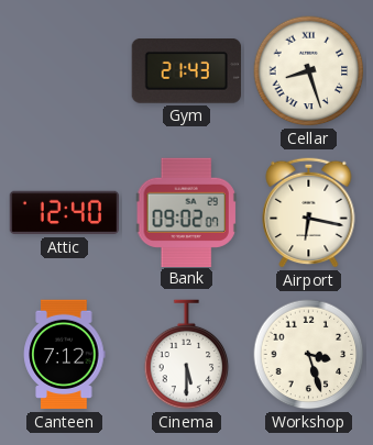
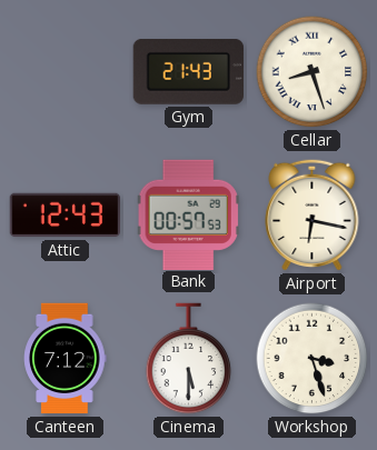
Attic: 12:40 -> 12:43
Bank: 09:02 -> 00:57
